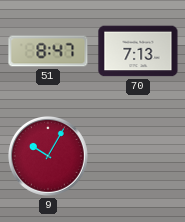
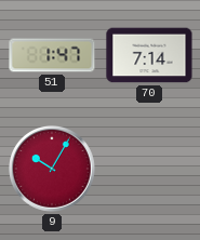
51: 8:47 -> 1:47
70: 7:13 -> 7:14
